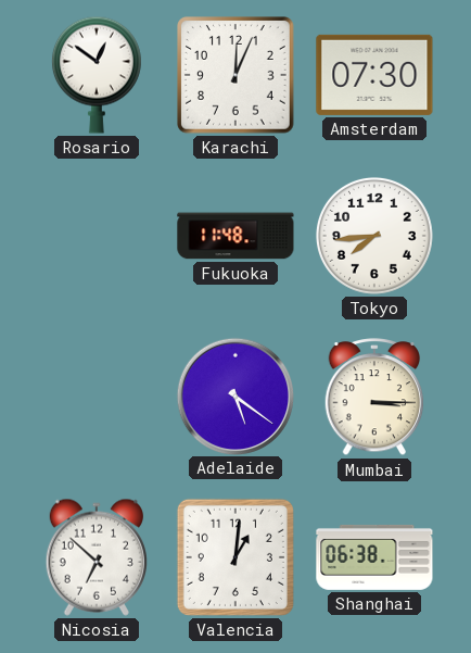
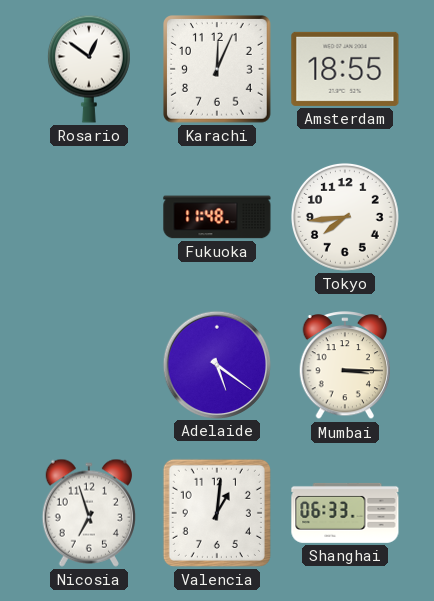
Amsterdam: 07:30 -> 18:55
Nicosia: 6:52 -> 6:57
Shanghai: 06:38 -> 06:33
